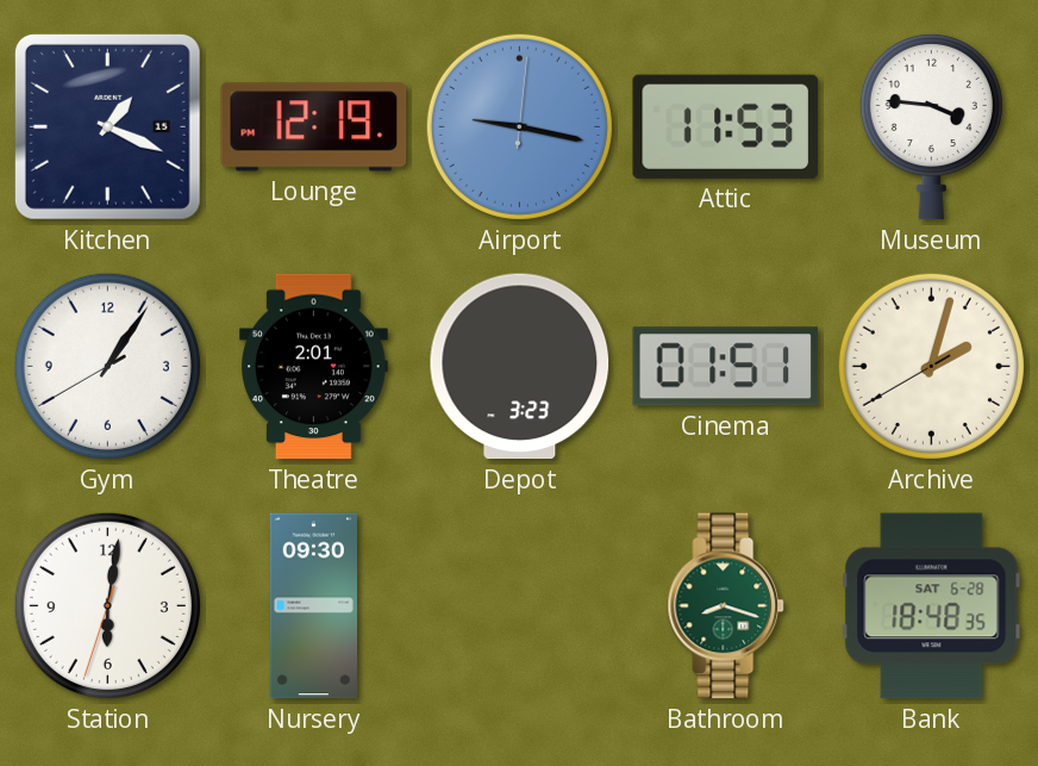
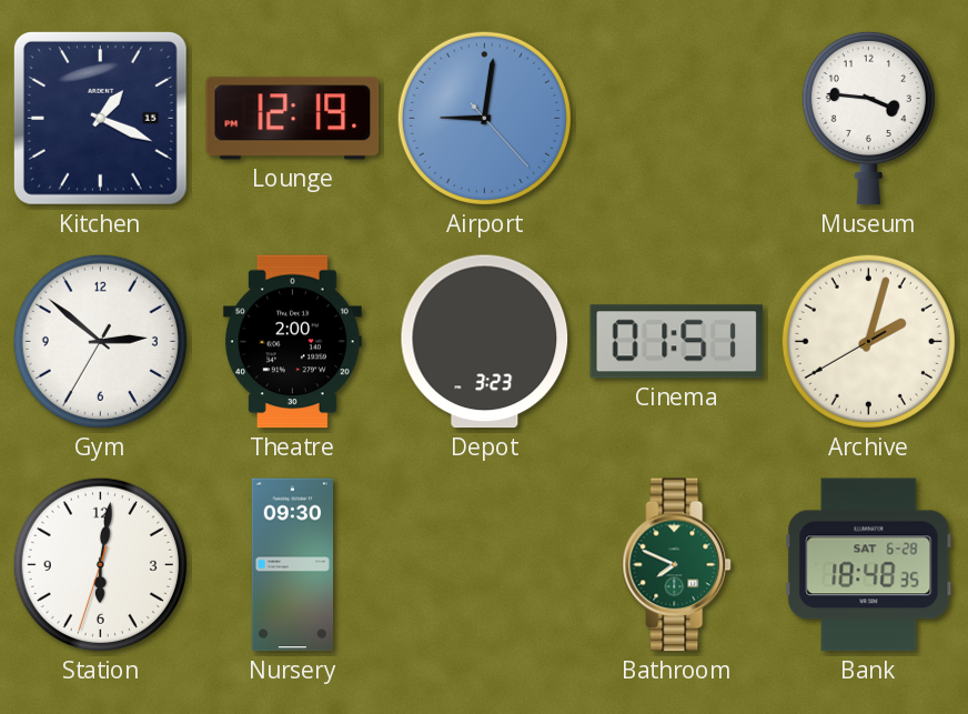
Airport: 9:17 -> 9:01
Attic: 11:53 -> none
Gym: 1:05 -> 2:51
Theatre: 2:01 -> 2:00
Bathroom: 8:18 -> 7:49
